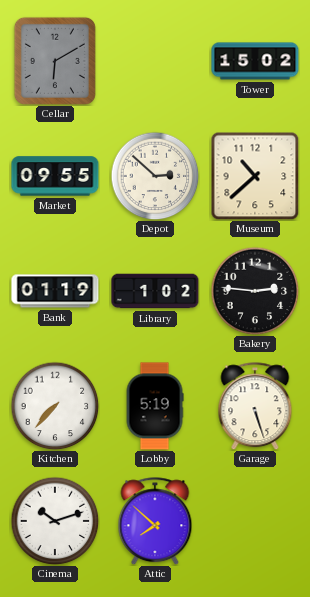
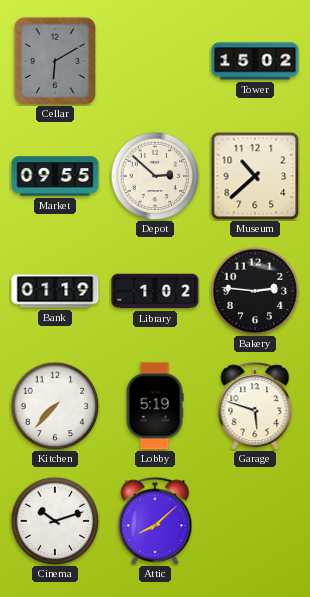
Garage: 5:27 -> 5:48
Attic: 7:52 -> 8:08
